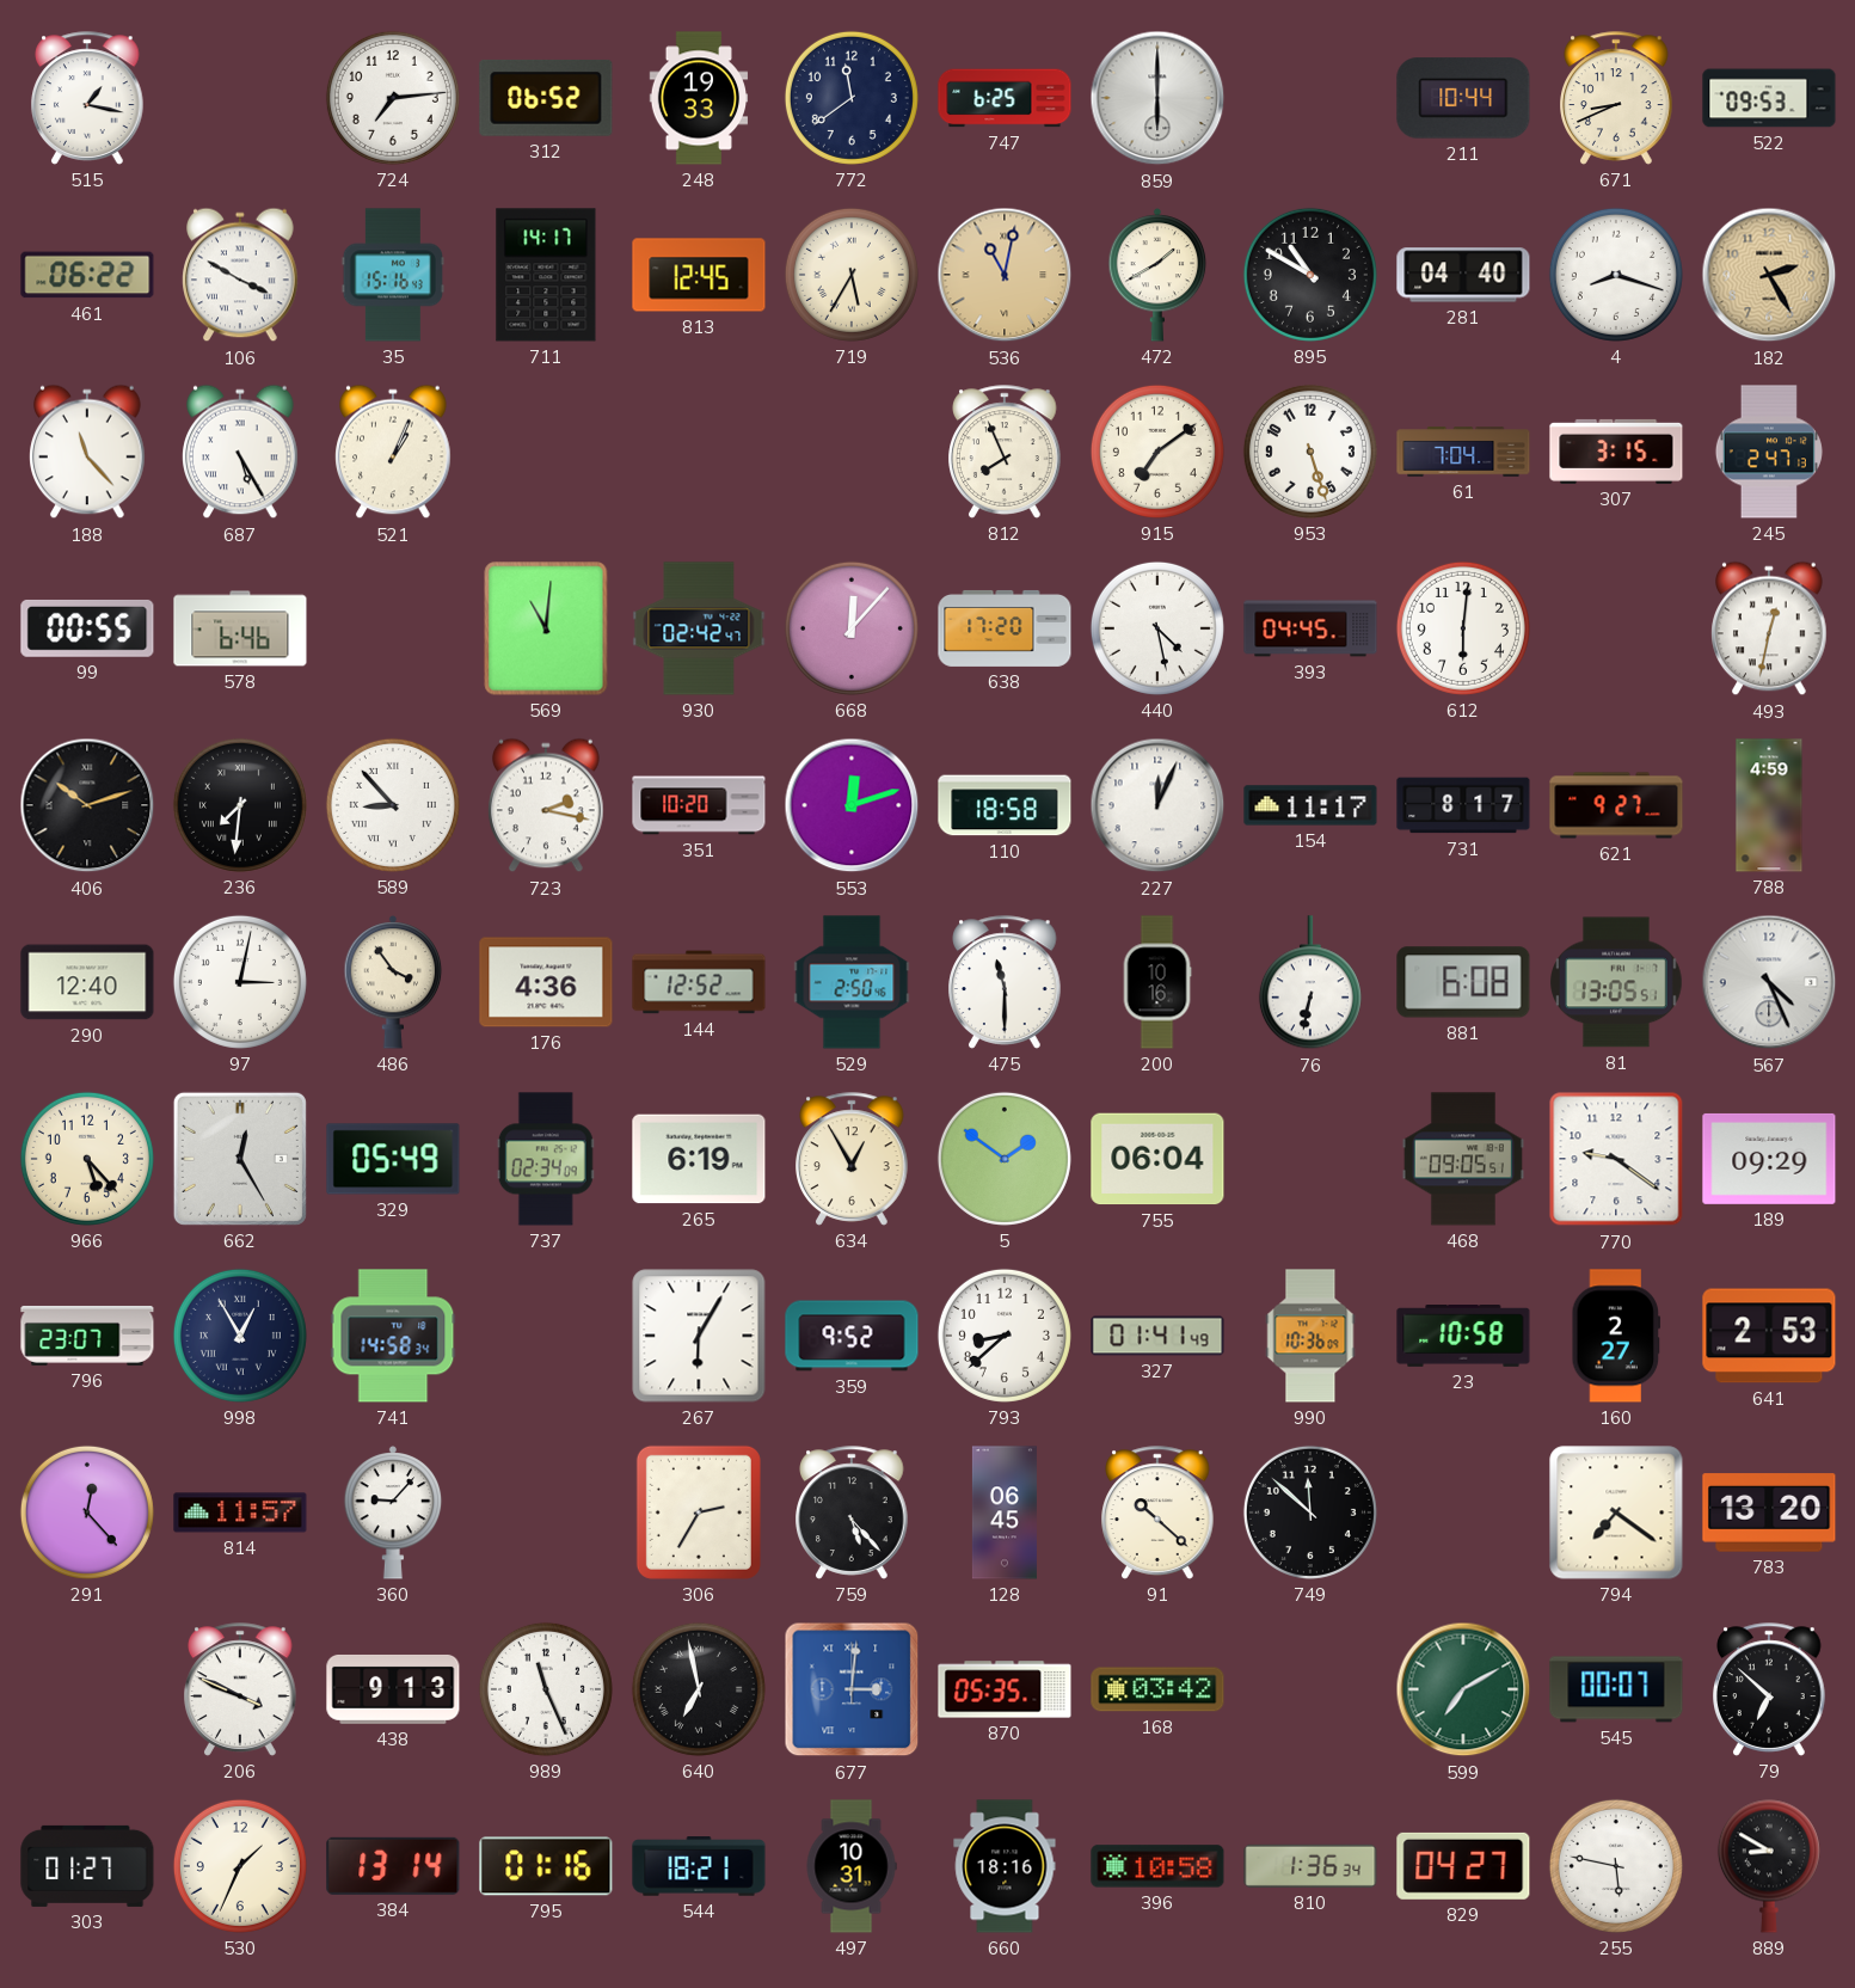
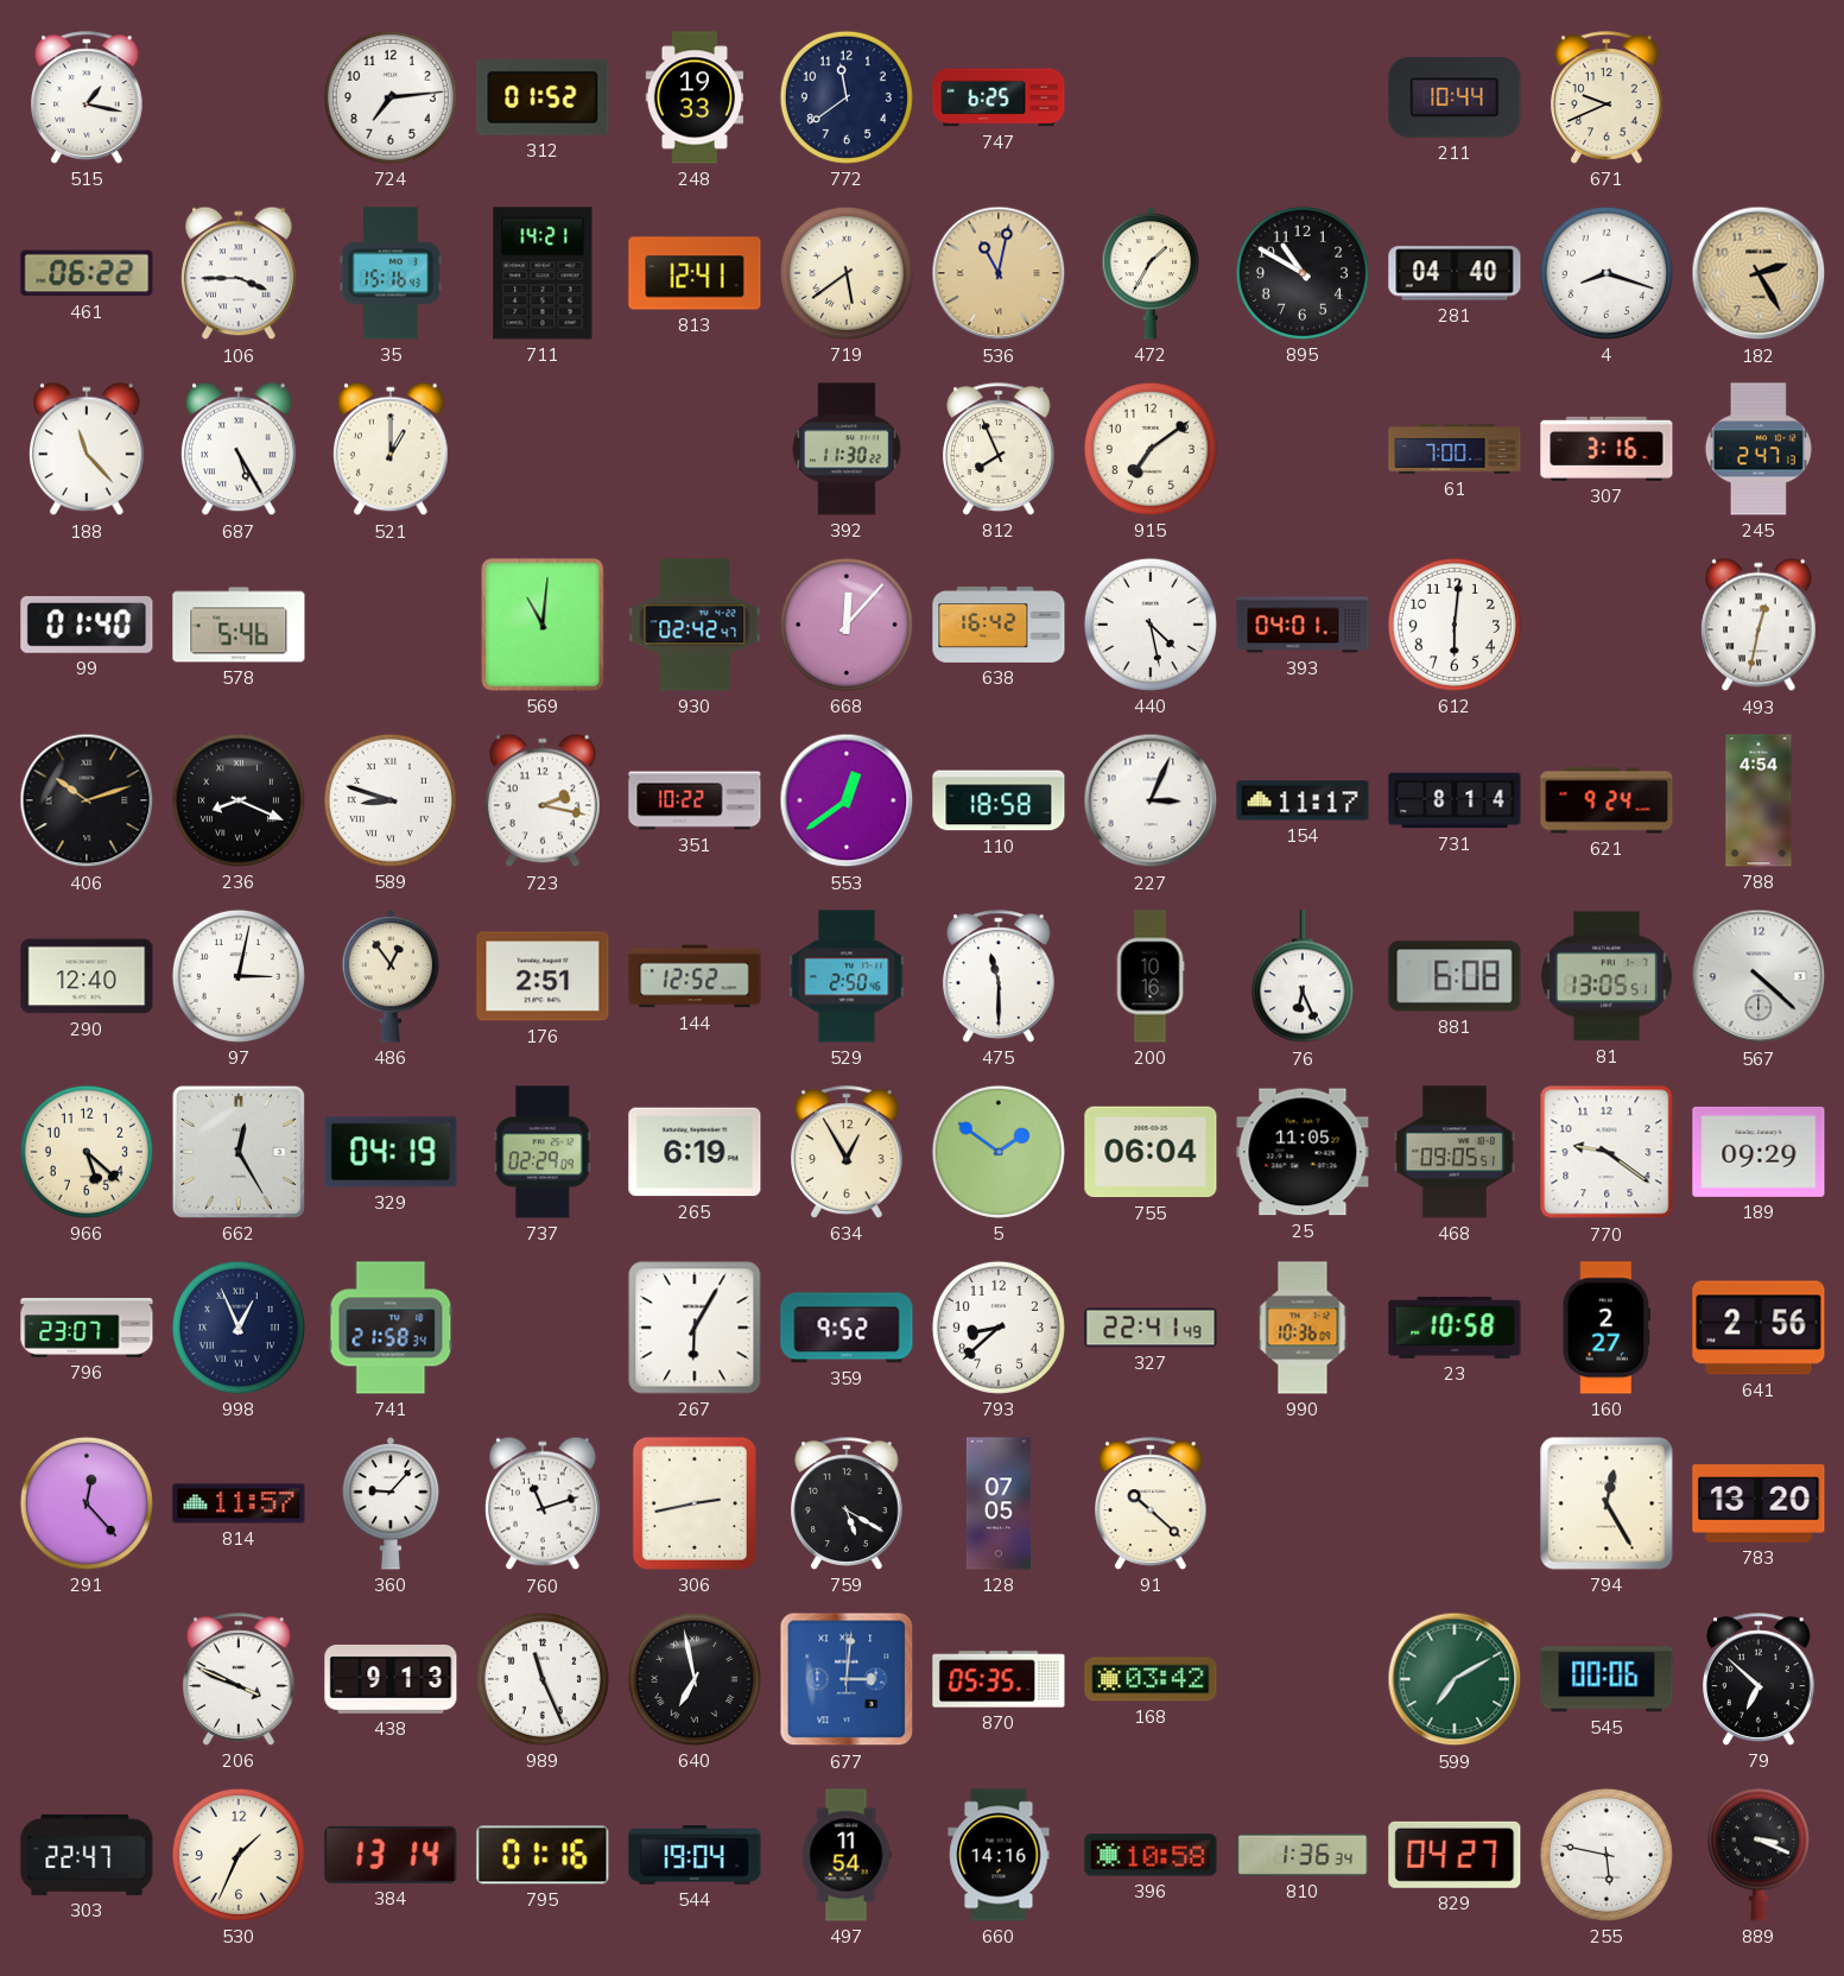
312: 06:52 -> 01:52
859: 6:00 -> none
671: 8:41 -> 9:41
522: 09:53 -> none
106: 3:50 -> 3:45
711: 14:17 -> 14:21
813: 12:45 -> 12:41
719: 5:35 -> 5:39
472: 1:40 -> 1:35
521: 1:04 -> 1:00
392: none -> 11:30
953: 5:27 -> none
61: 7:04 -> 7:00
307: 3:15 -> 3:16
99: 00:55 -> 01:40
578: 6:46 -> 5:46
638: 17:20 -> 16:42
393: 04:45 -> 04:01
236: 7:31 -> 8:19
589: 8:53 -> 8:48
351: 10:20 -> 10:22
553: 12:12 -> 12:39
227: 12:04 -> 3:04
731: 8:17 -> 8:14
621: 9:27 -> 9:24
788: 4:59 -> 4:54
486: 3:54 -> 12:54
176: 4:36 -> 2:51
76: 6:32 -> 6:26
567: 4:26 -> 4:22
966: 5:23 -> 5:22
329: 05:49 -> 04:19
737: 02:34 -> 02:29
25: none -> 11:05
998: 12:55 -> 12:56
741: 14:58 -> 21:58
327: 01:41 -> 22:41
641: 2:53 -> 2:56
760: none -> 11:12
306: 2:35 -> 2:43
759: 5:23 -> 5:20
128: 06:45 -> 07:05
749: 11:52 -> none
794: 7:21 -> 12:25
545: 00:07 -> 00:06
303: 01:27 -> 22:47
544: 18:21 -> 19:04
497: 10:31 -> 11:54
660: 18:16 -> 14:16
889: 8:50 -> 3:19
